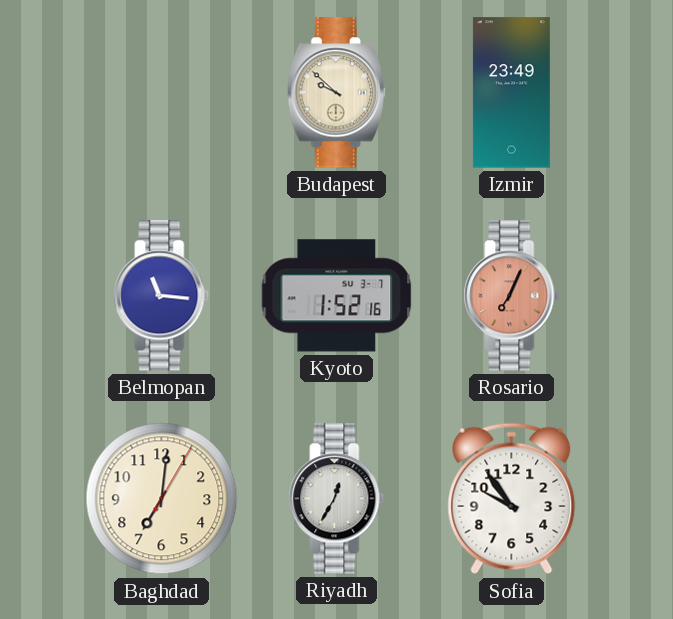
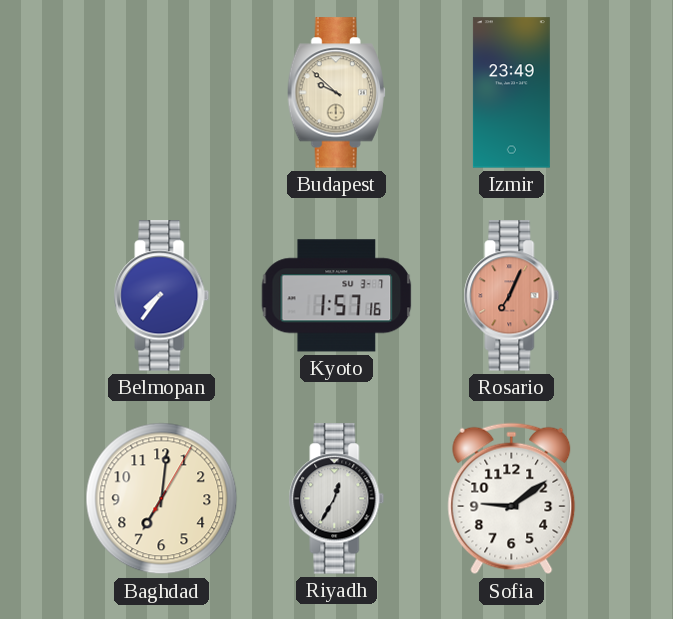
Belmopan: 11:16 -> 7:36
Kyoto: 1:52 -> 1:57
Sofia: 9:54 -> 9:09
